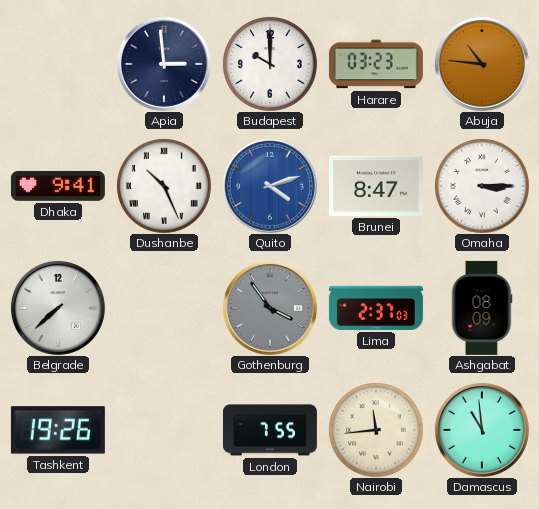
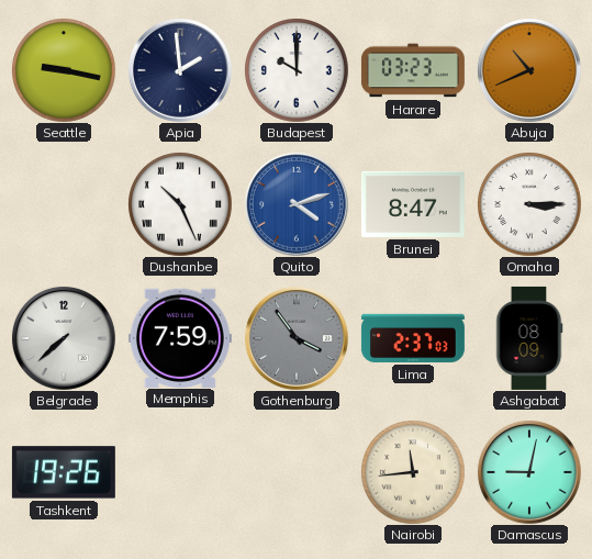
Seattle: none -> 9:17
Apia: 2:59 -> 1:59
Abuja: 10:46 -> 10:41
Dhaka: 9:41 -> none
Memphis: none -> 7:59
London: 7:55 -> none
Damascus: 10:59 -> 9:02
